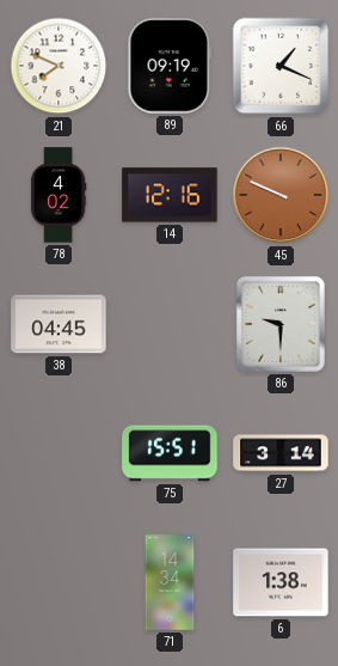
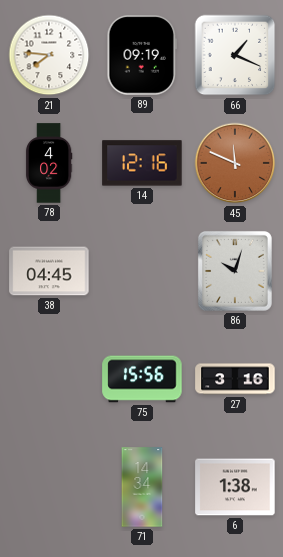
21: 7:49 -> 7:46
45: 9:49 -> 11:49
86: 9:30 -> 10:03
75: 15:51 -> 15:56
27: 3:14 -> 3:16
